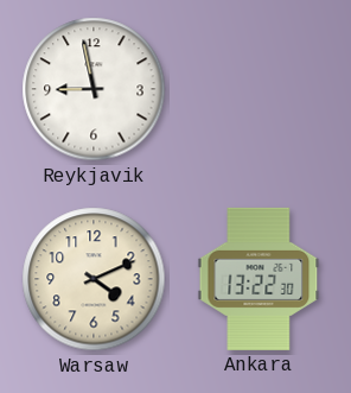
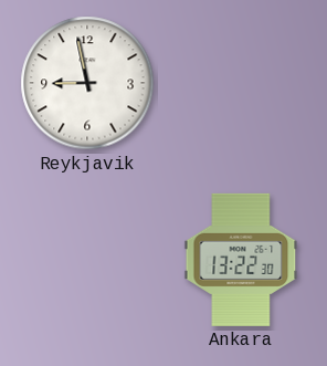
Warsaw: 4:11 -> none
